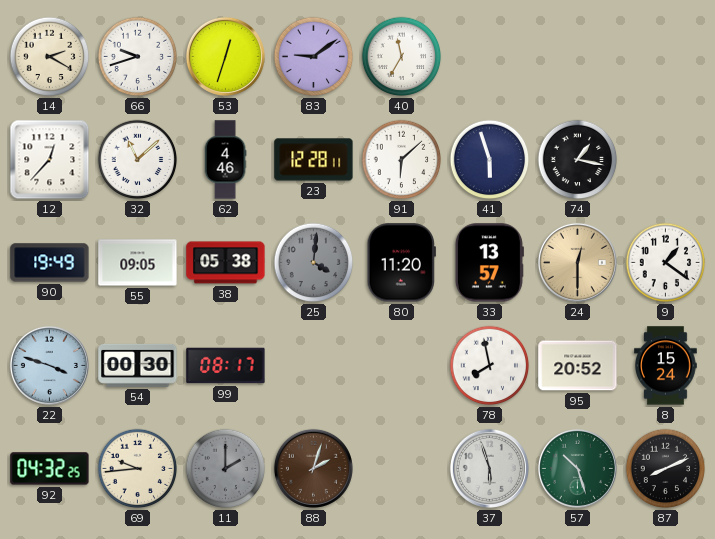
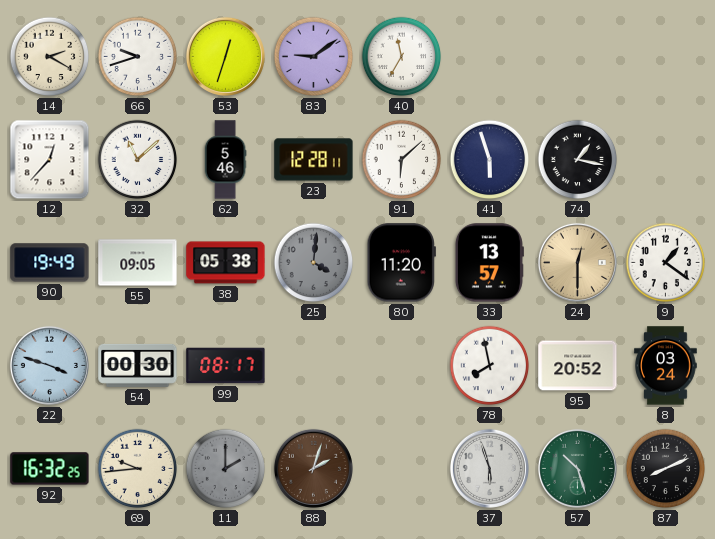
62: 4:46 -> 5:46
8: 15:24 -> 03:24
92: 04:32 -> 16:32
